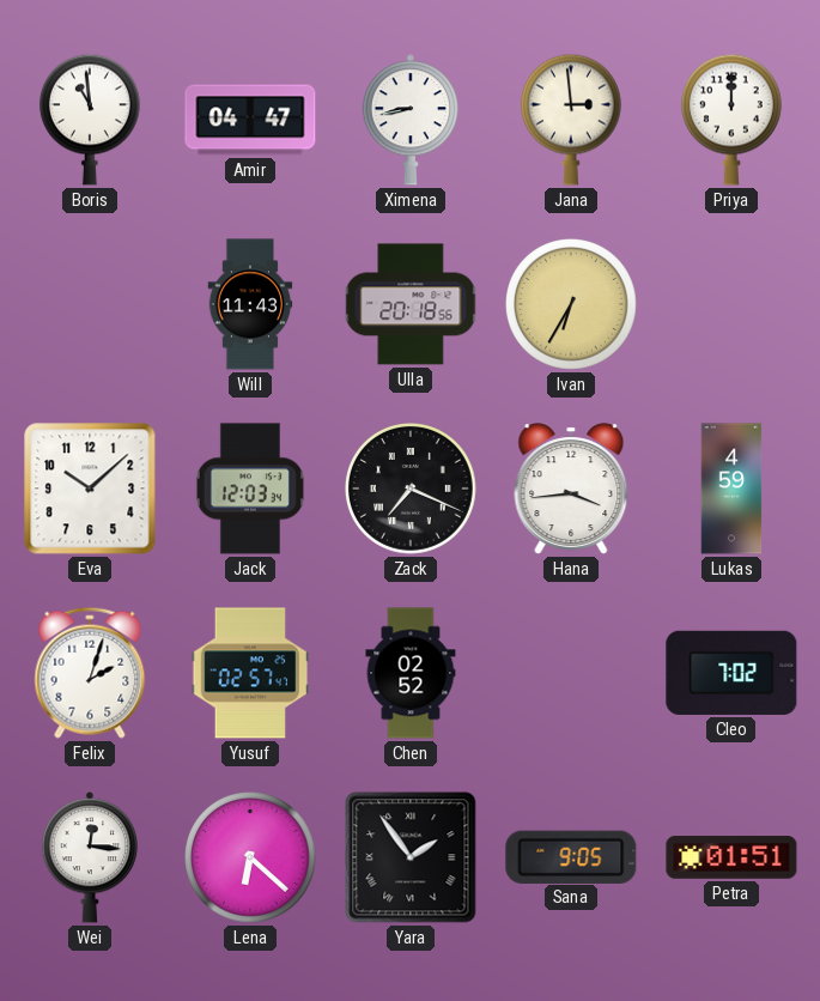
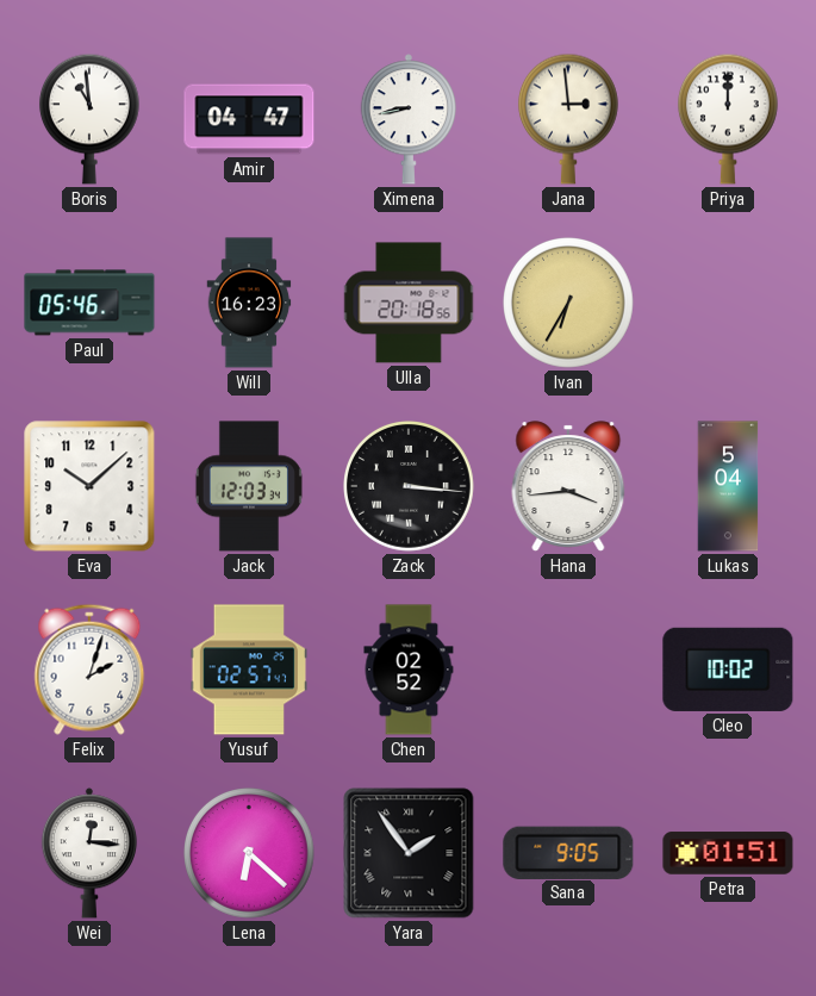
Paul: none -> 05:46
Will: 11:43 -> 16:23
Zack: 7:19 -> 3:16
Lukas: 4:59 -> 5:04
Cleo: 7:02 -> 10:02
